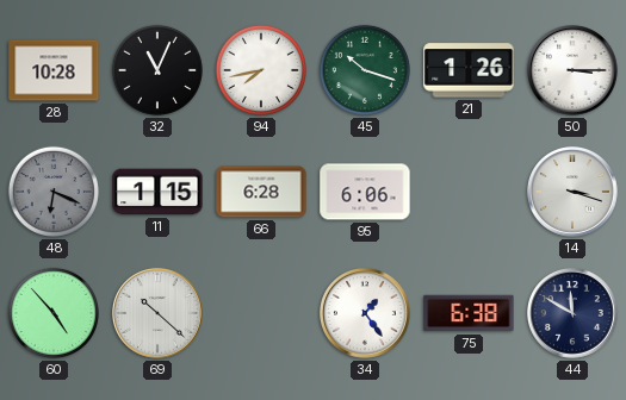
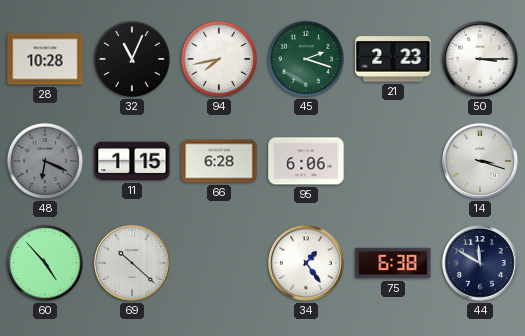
45: 10:18 -> 2:18
21: 1:26 -> 2:23
